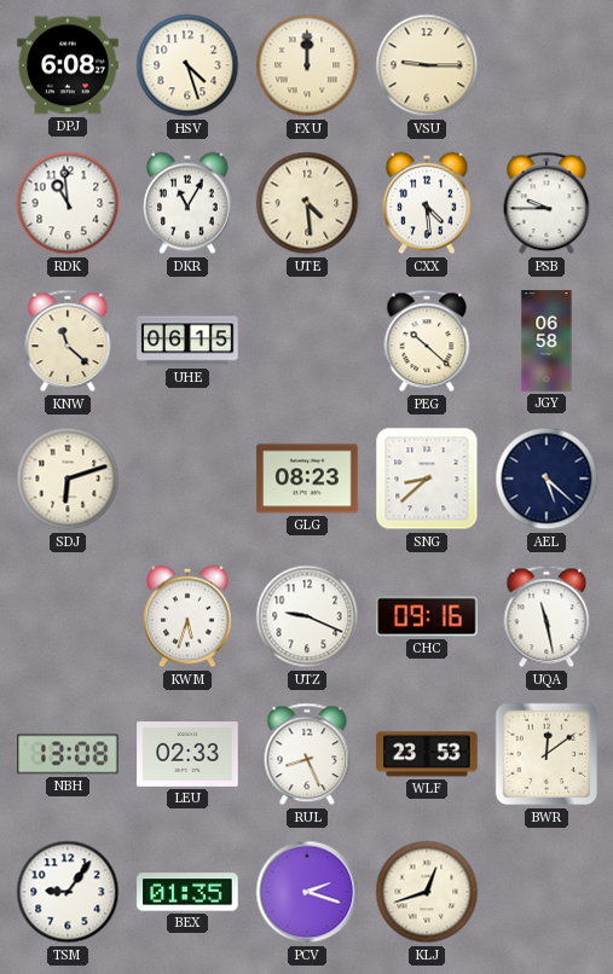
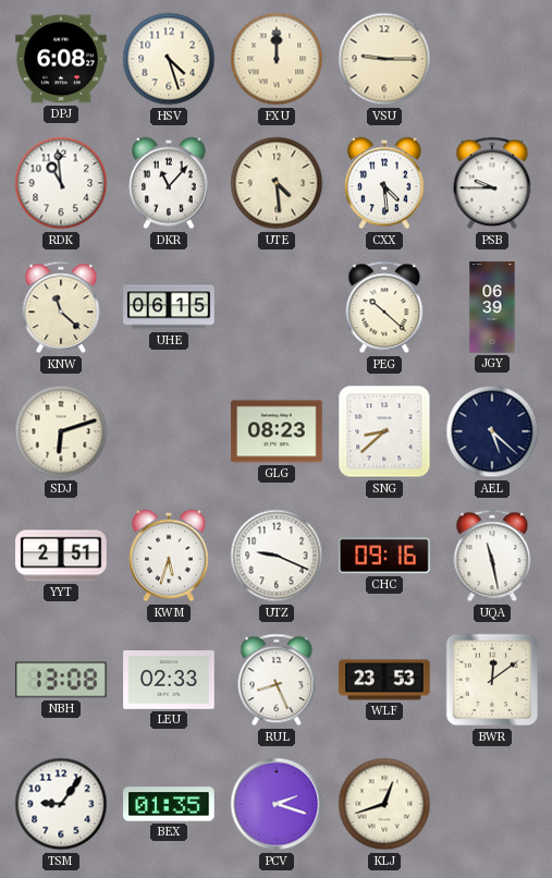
DKR: 11:05 -> 11:07
JGY: 06:58 -> 06:39
YYT: none -> 2:51
